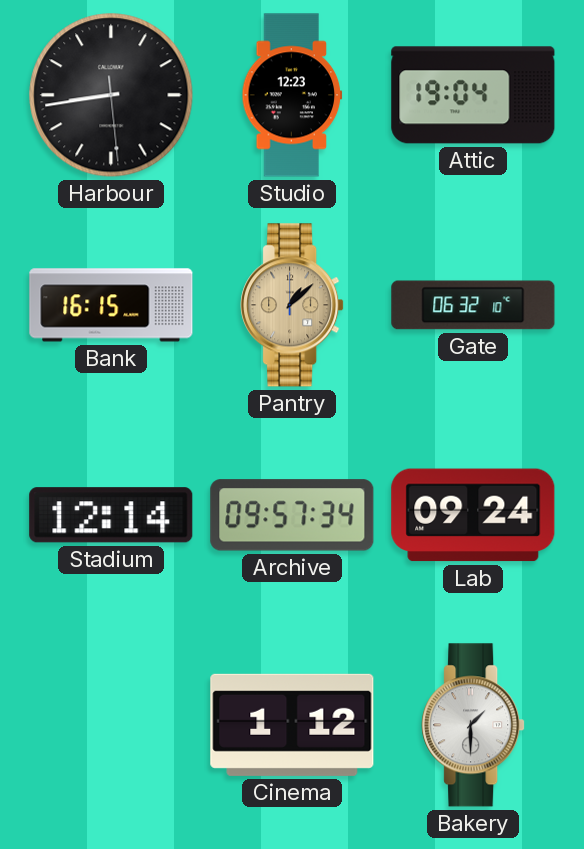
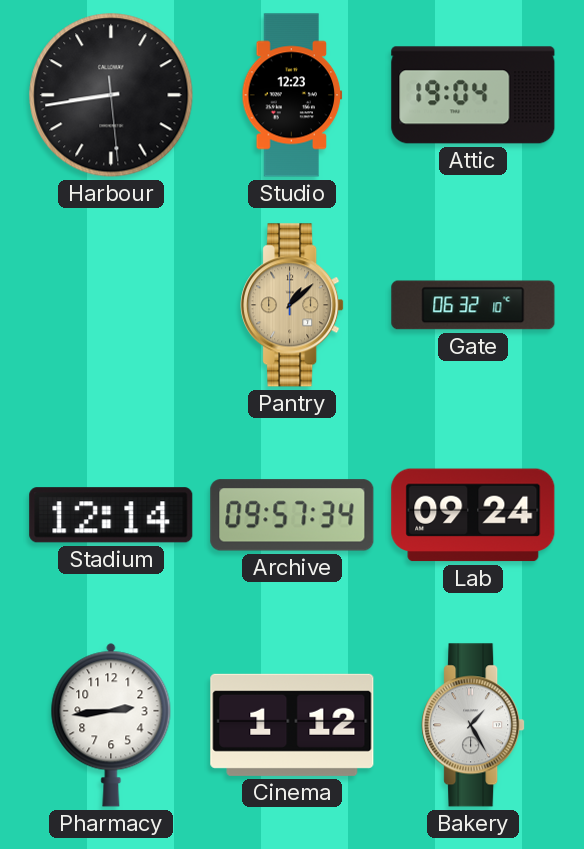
Bank: 16:15 -> none
Pharmacy: none -> 2:44
Bakery: 1:30 -> 1:25
